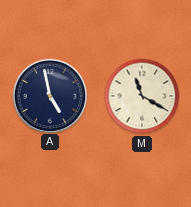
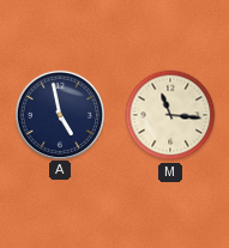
M: 11:20 -> 11:16
